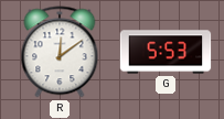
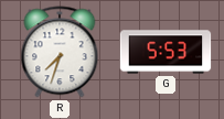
R: 12:09 -> 7:33
